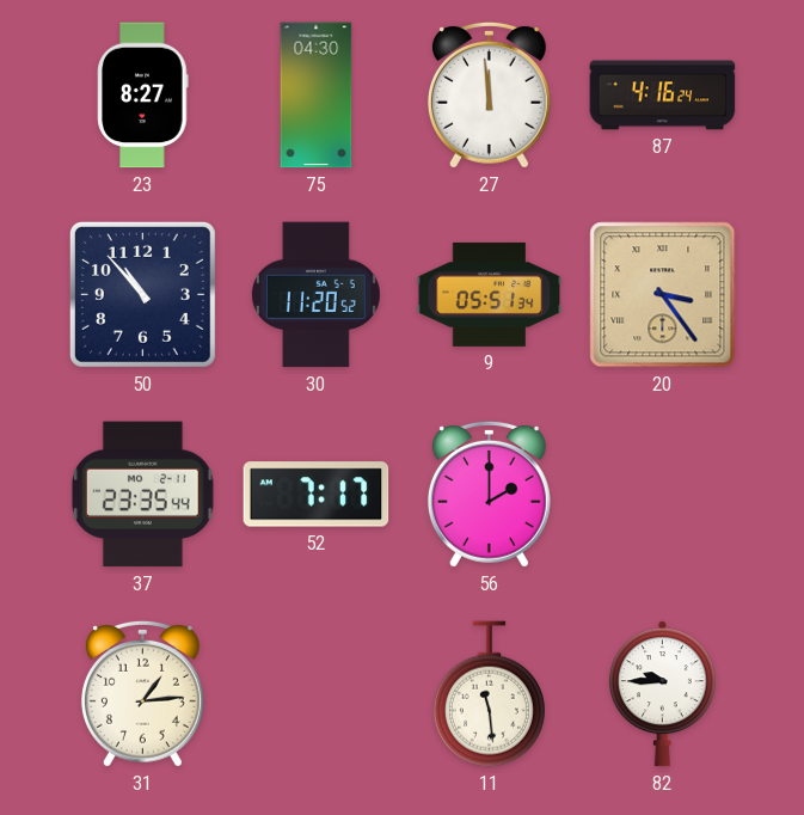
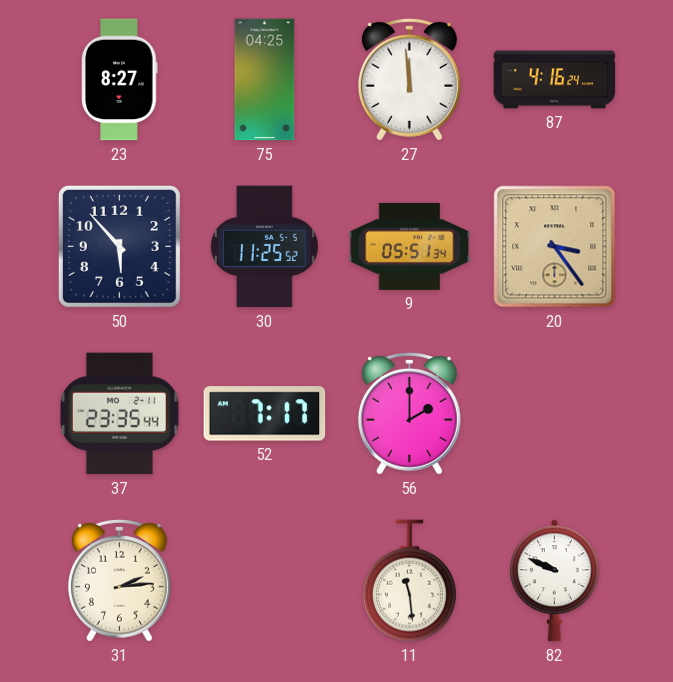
75: 04:30 -> 04:25
50: 10:53 -> 5:53
30: 11:20 -> 11:25
31: 1:14 -> 2:14
82: 9:45 -> 9:49
